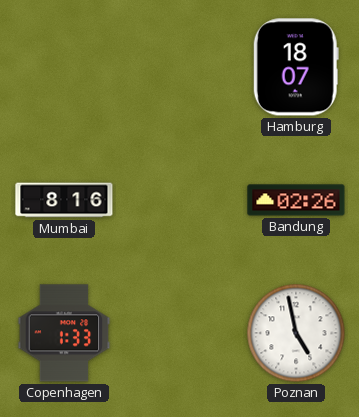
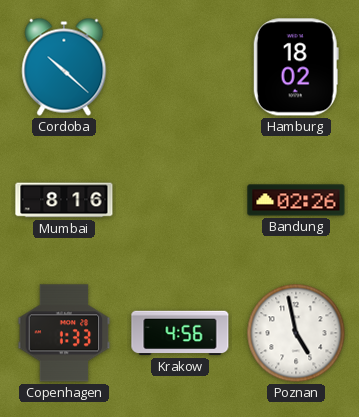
Cordoba: none -> 10:22
Hamburg: 18:07 -> 18:02
Krakow: none -> 4:56
